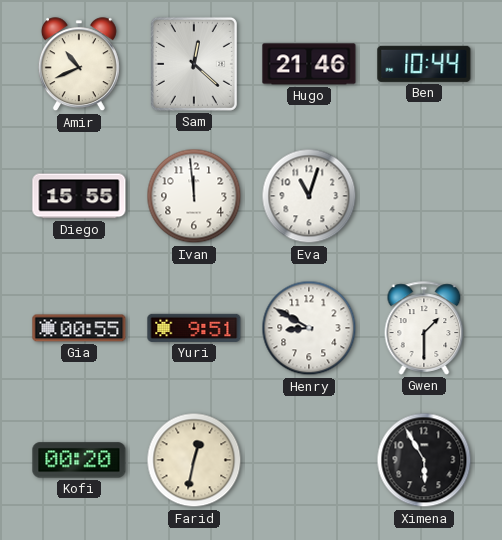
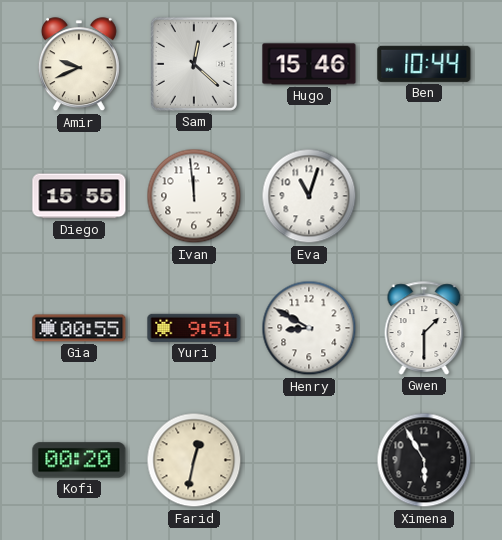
Amir: 10:41 -> 9:41
Hugo: 21:46 -> 15:46
